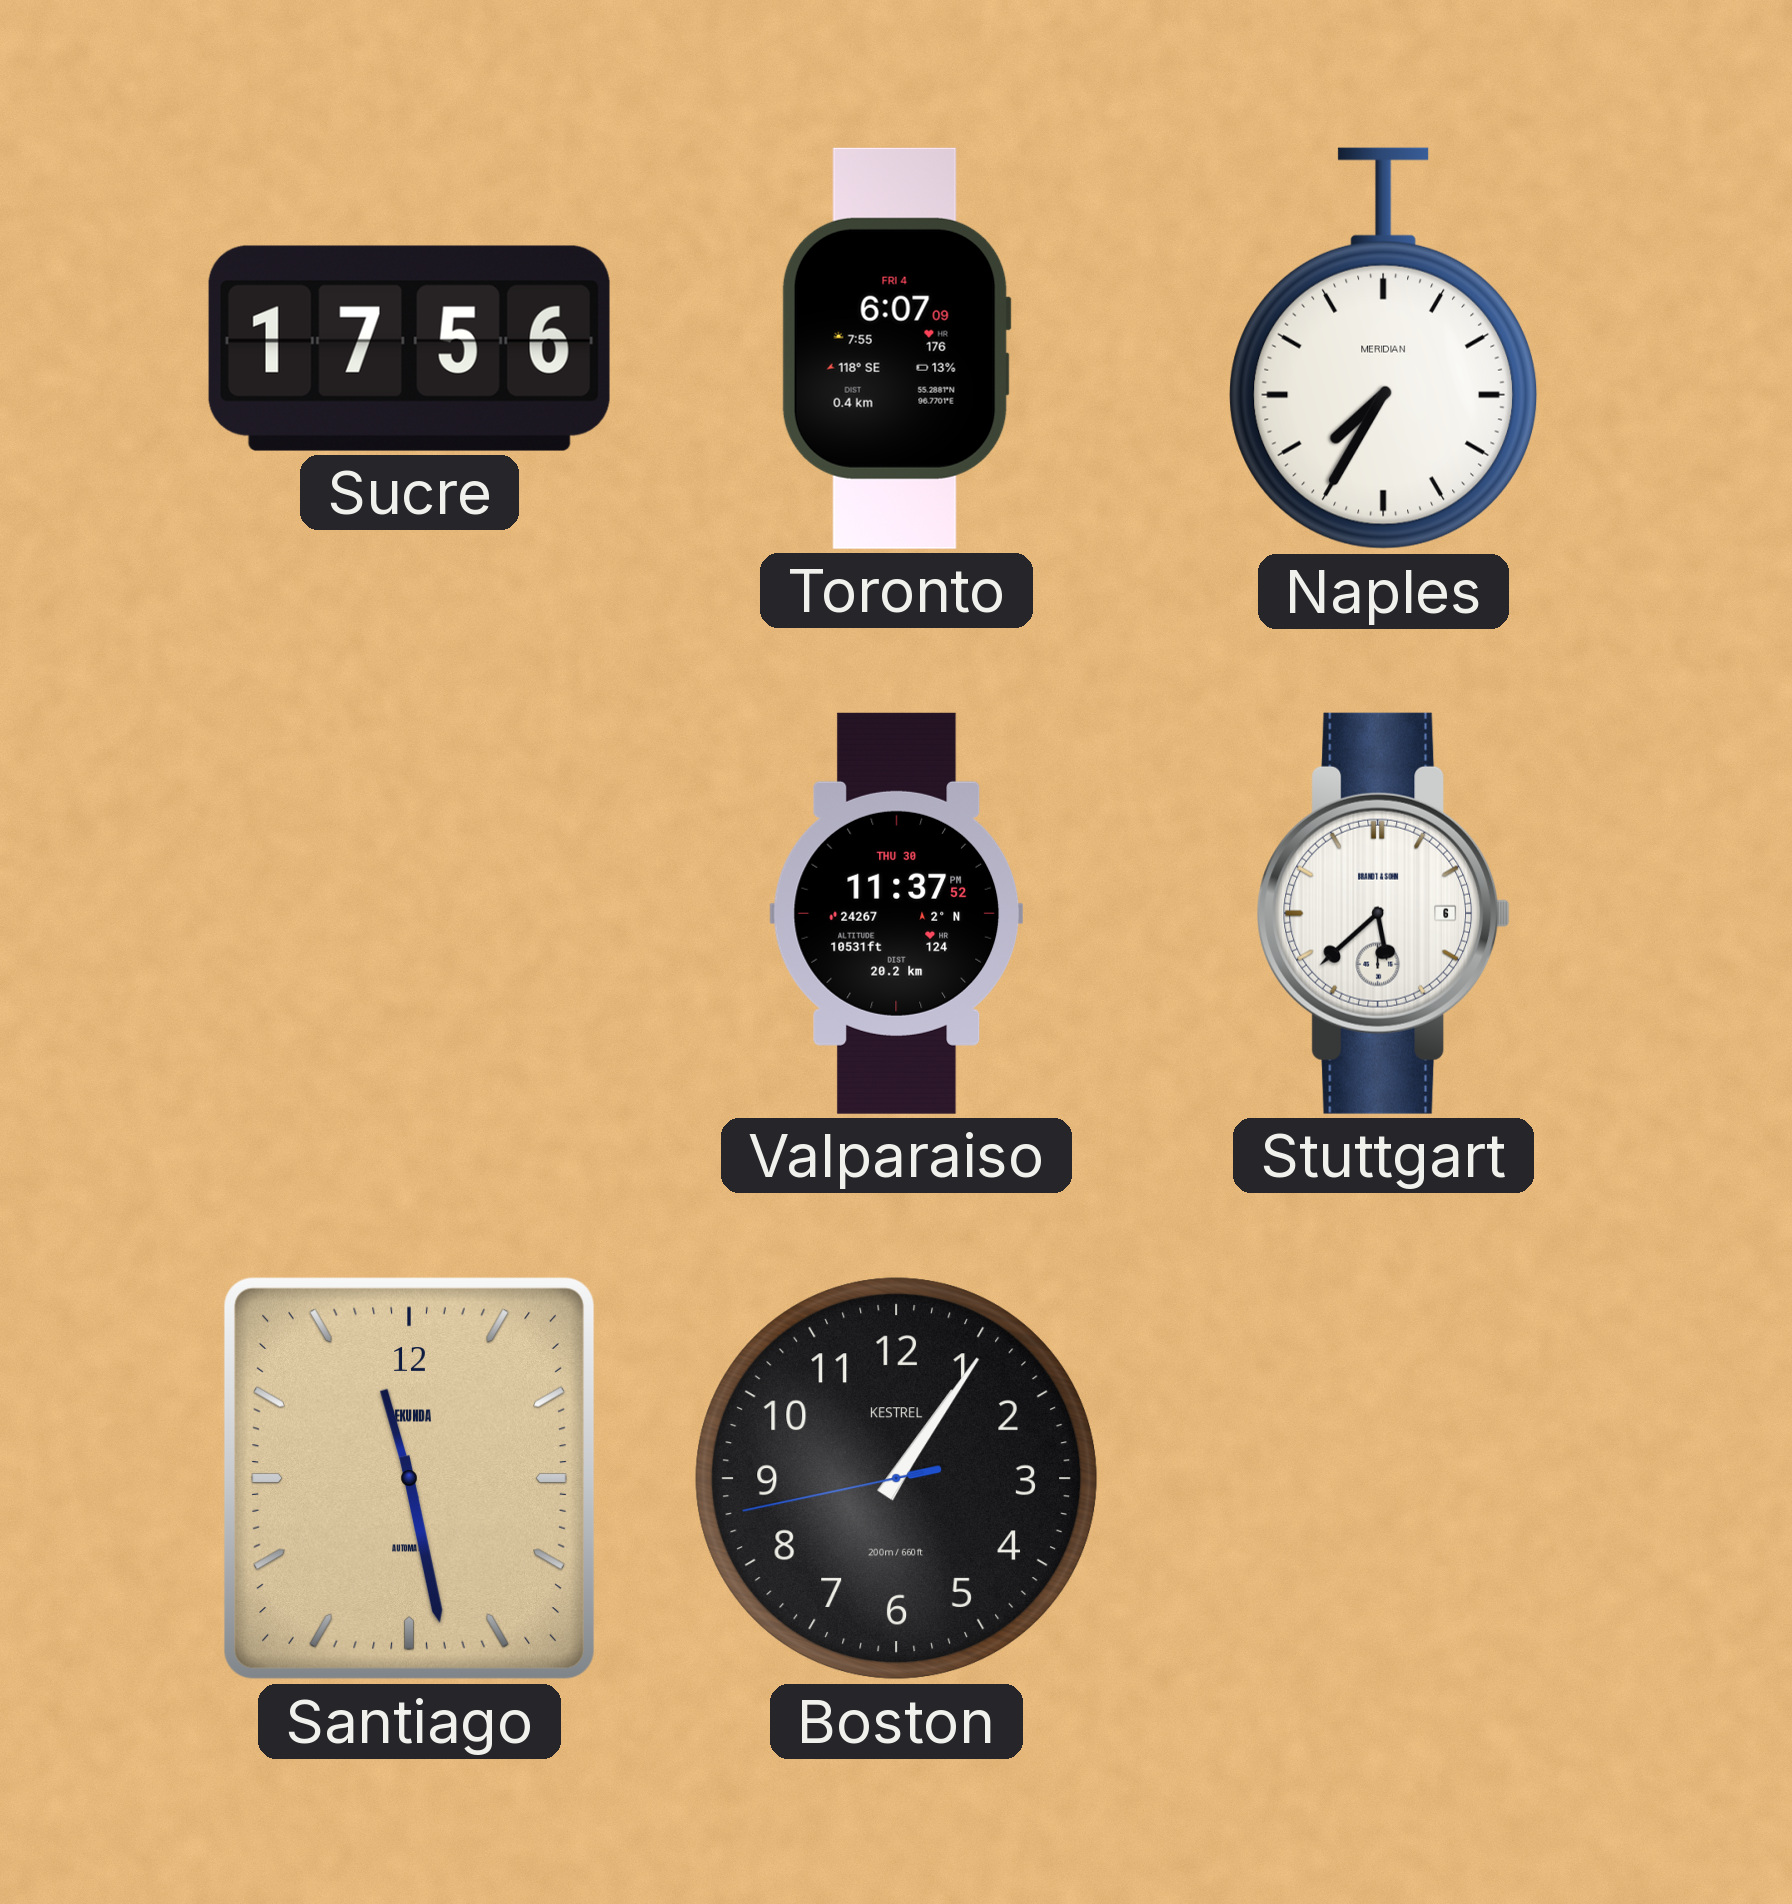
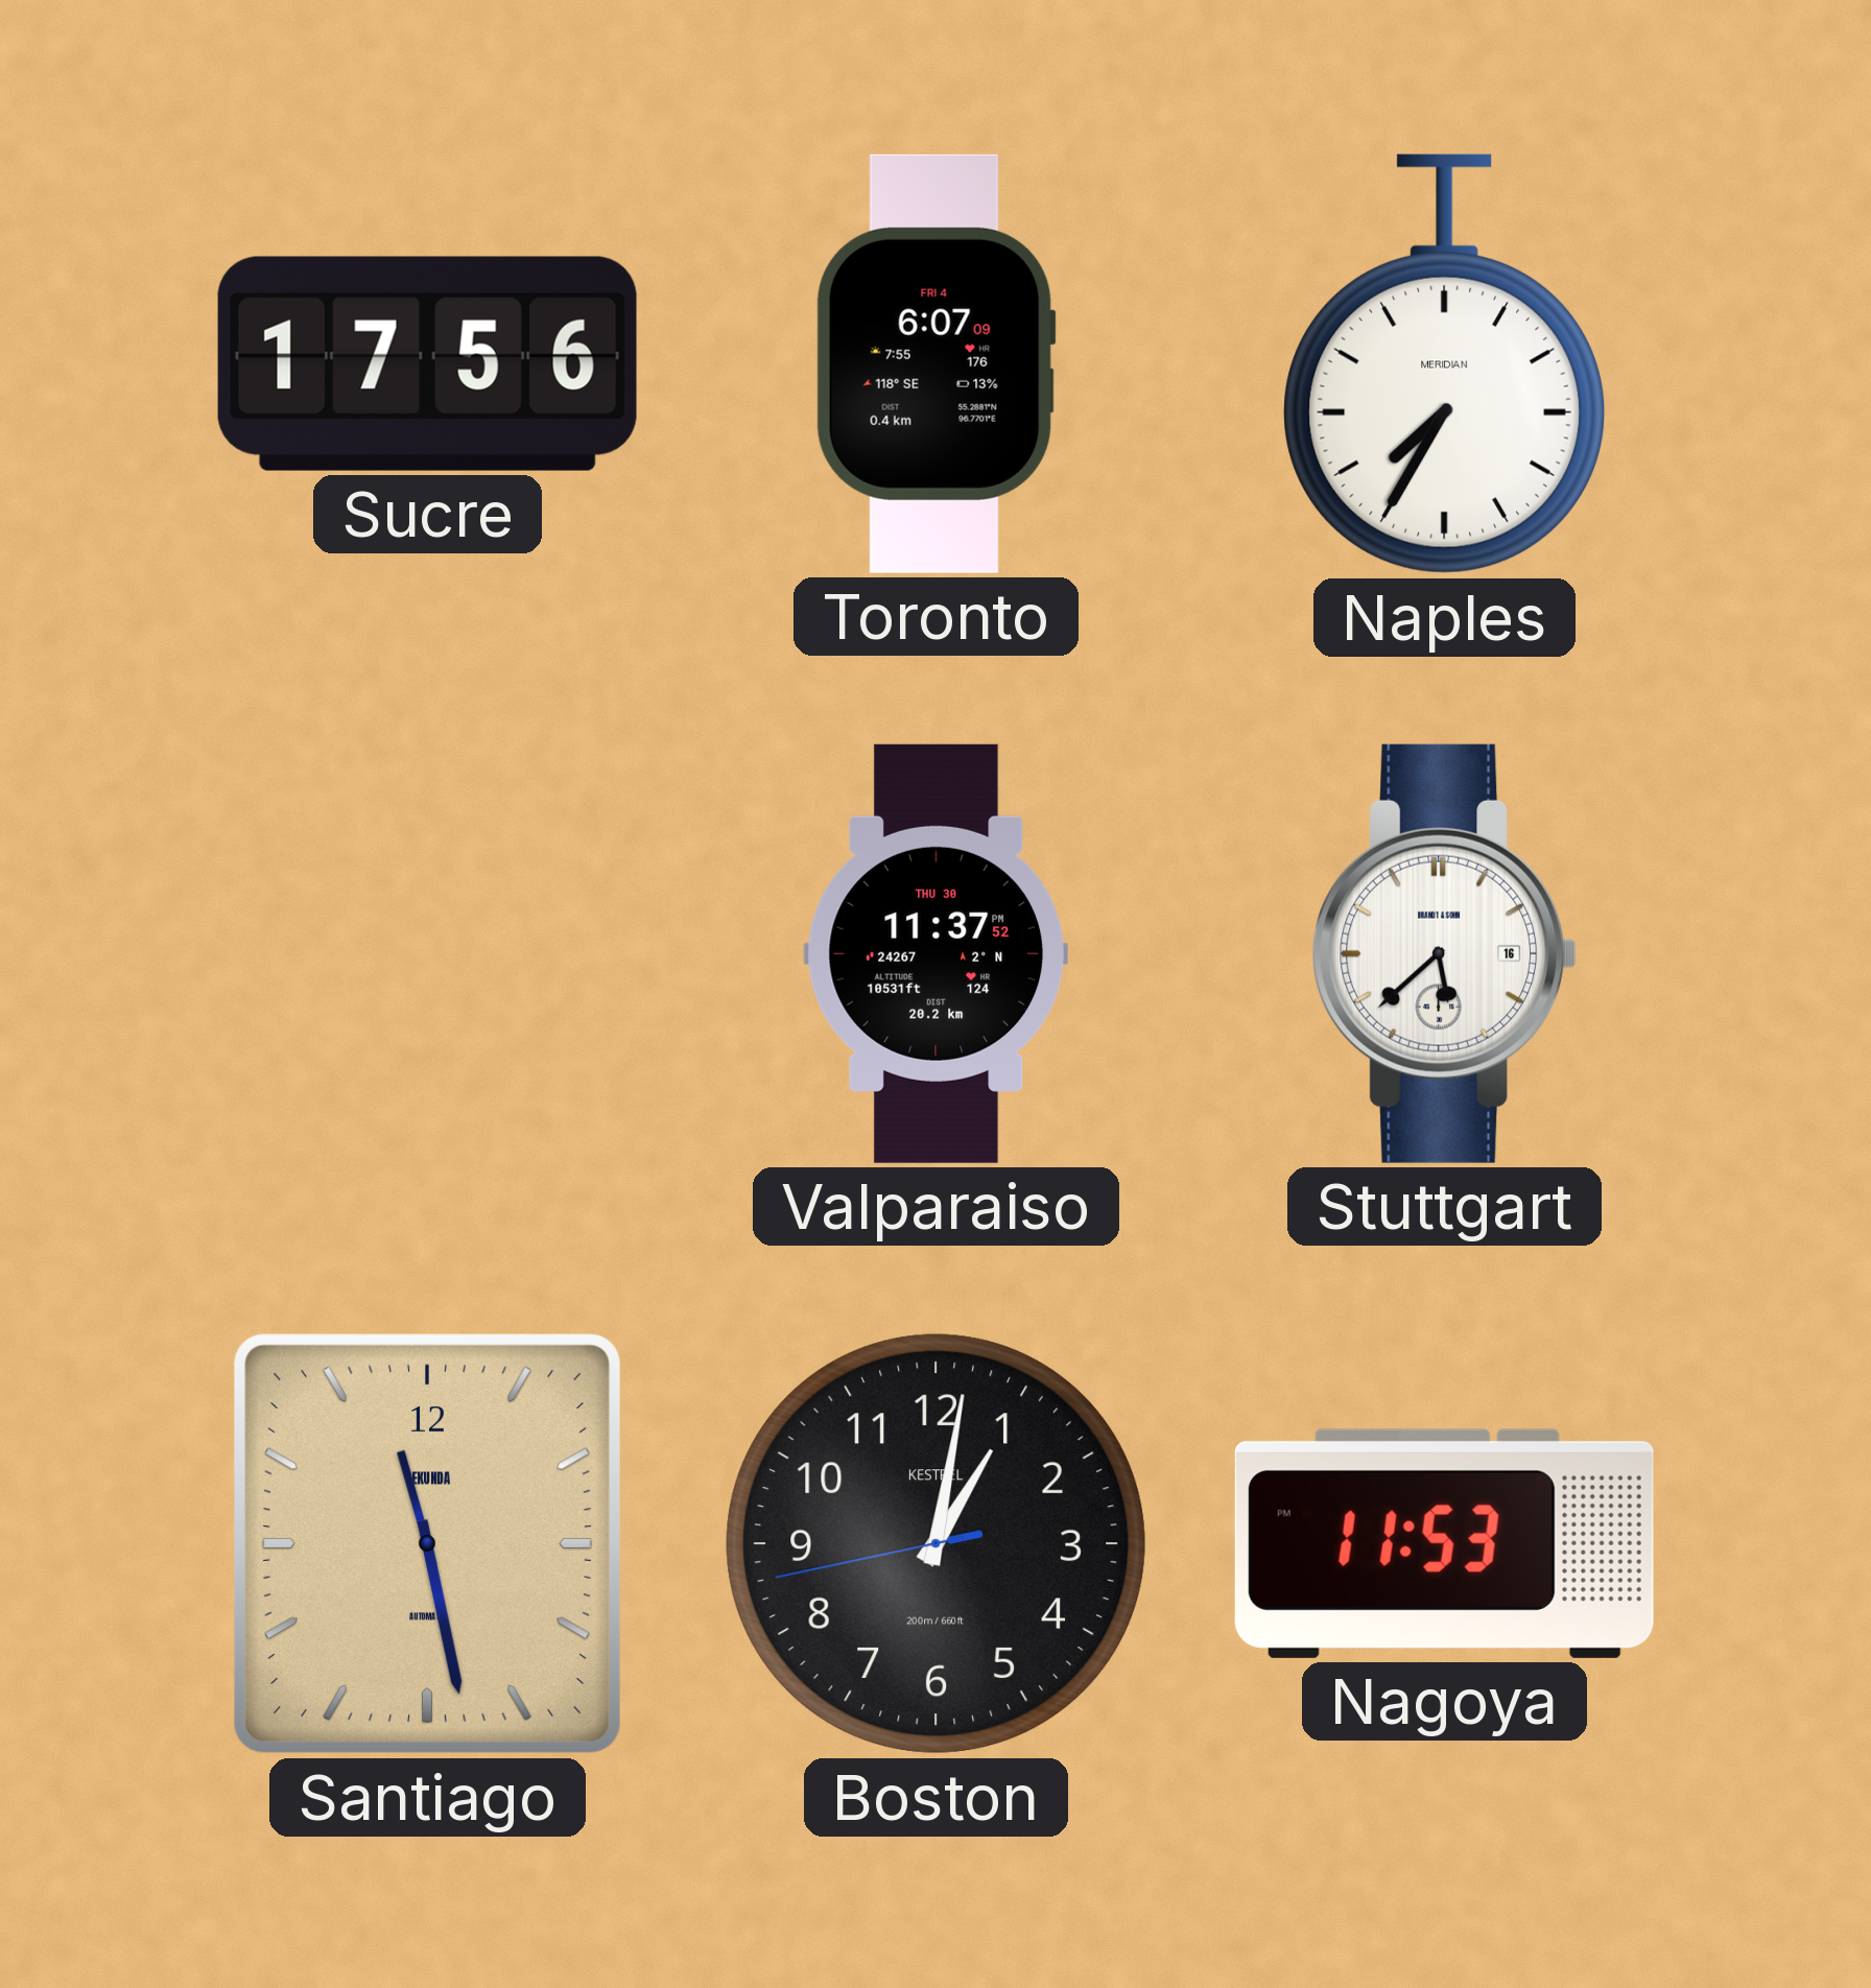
Stuttgart date: 6 -> 16
Boston: 1:05 -> 1:01
Nagoya: none -> 11:53
